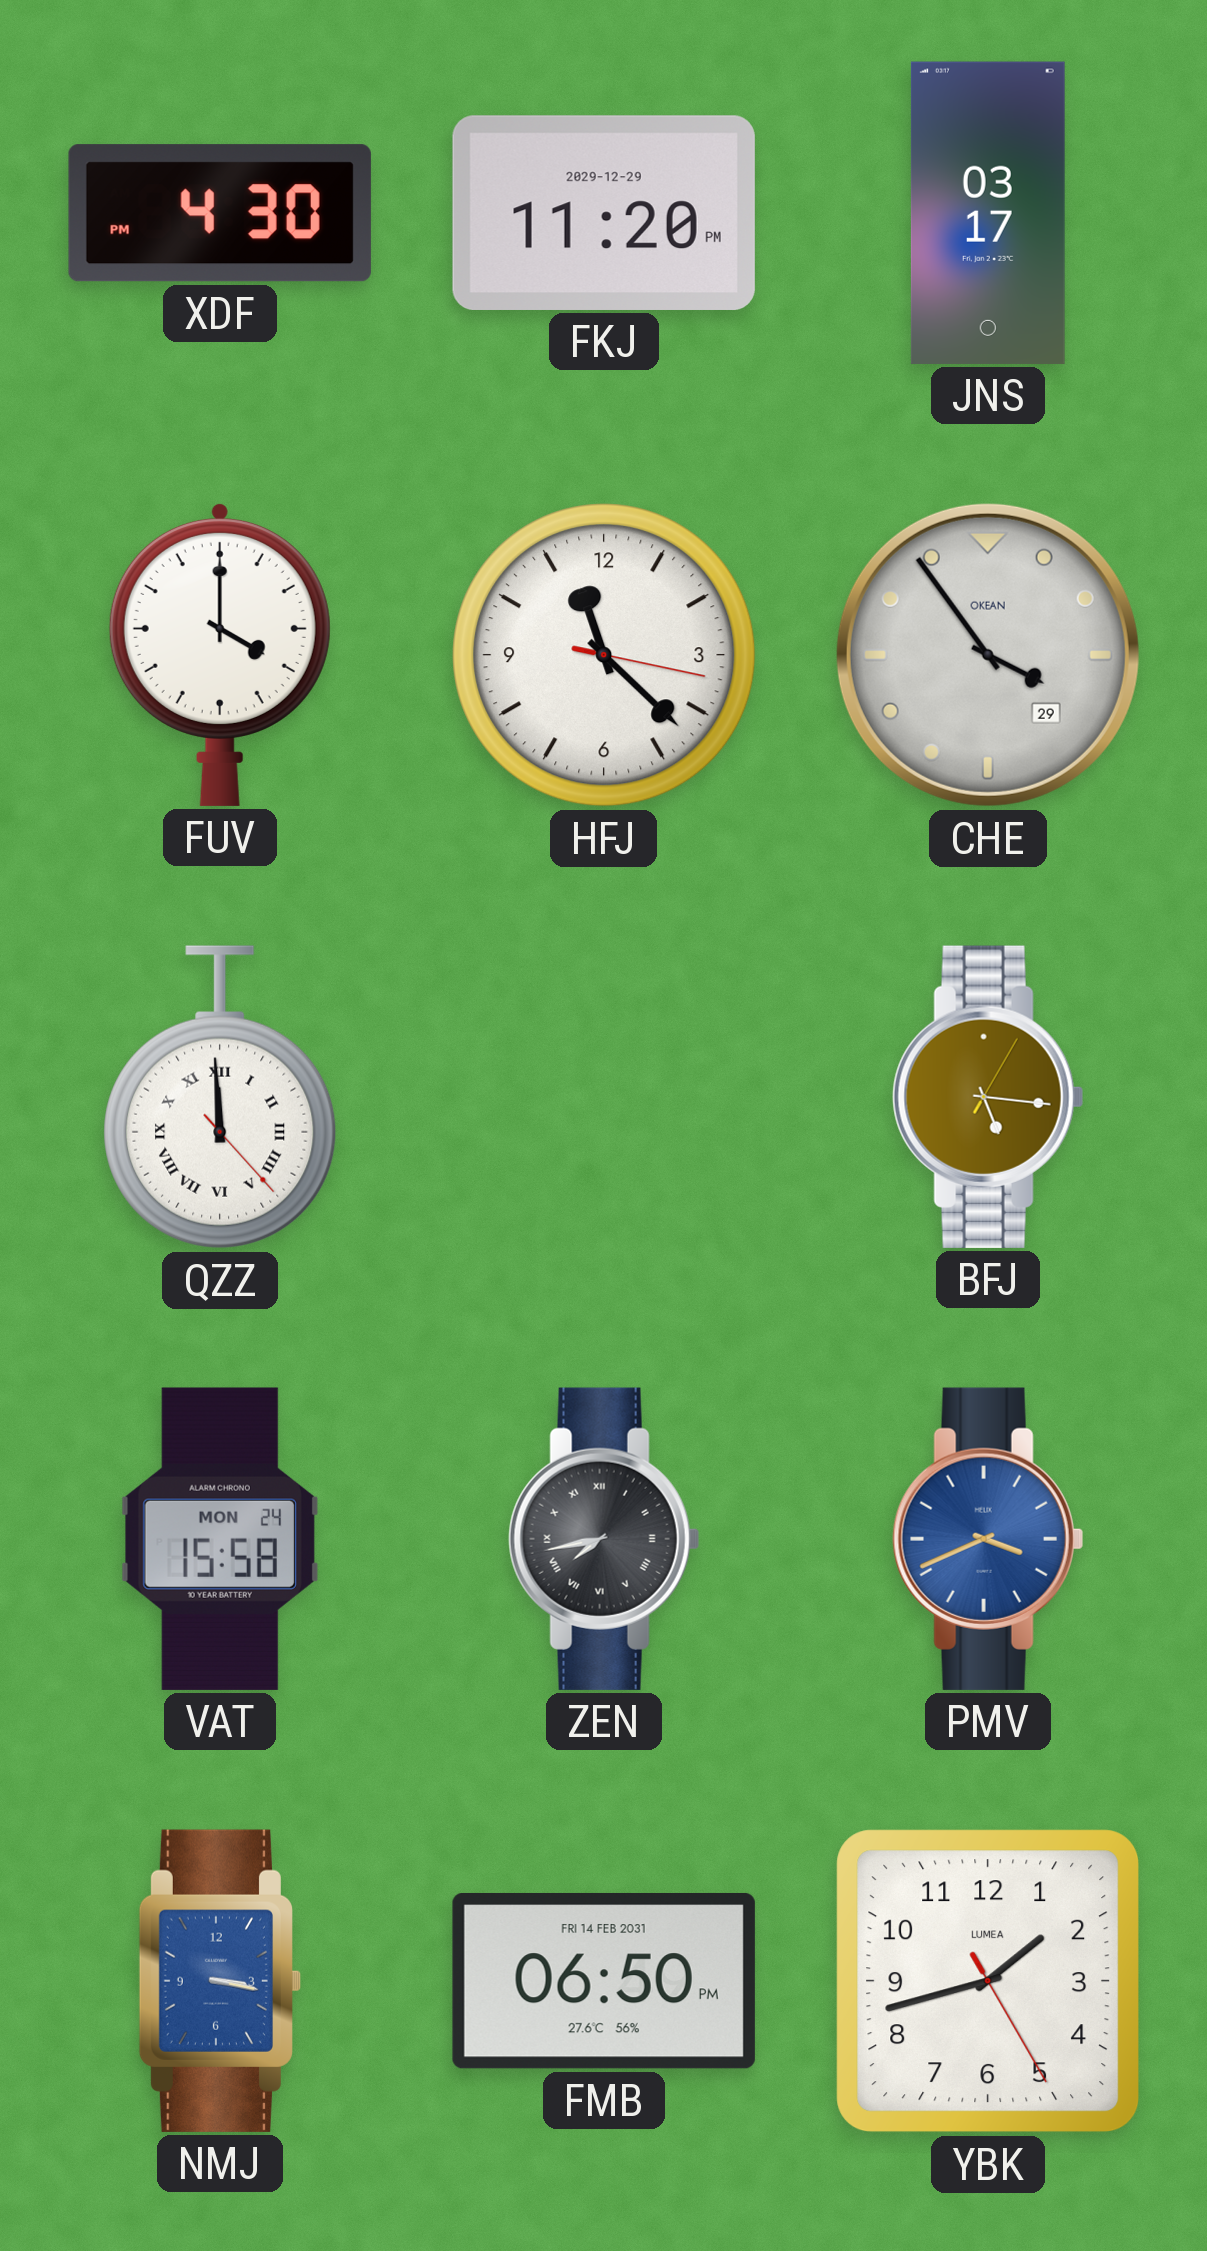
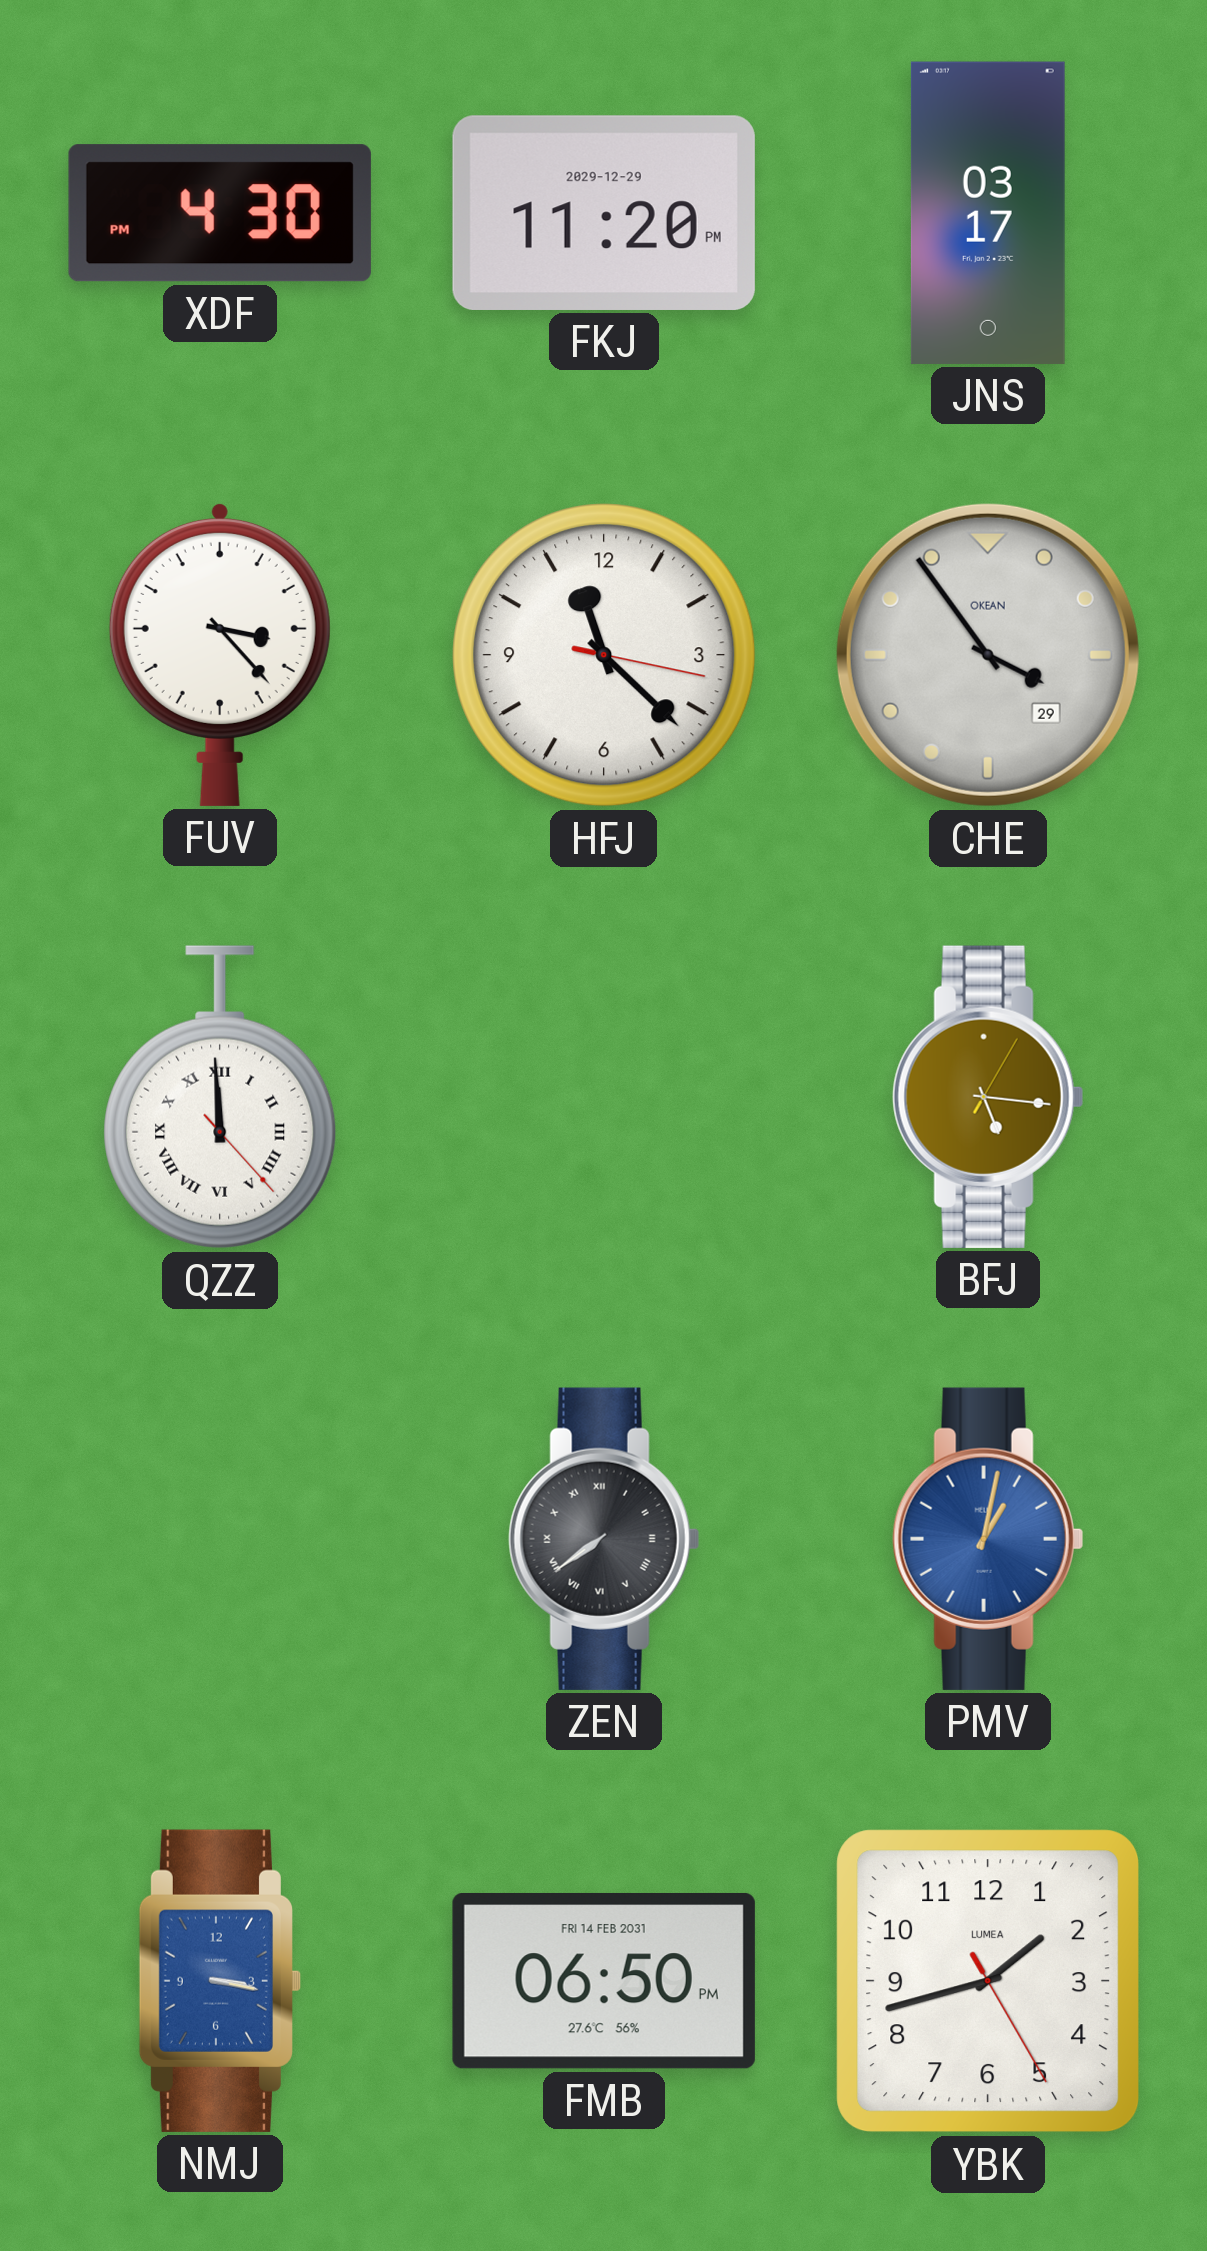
FUV: 4:00 -> 3:23
VAT: 15:58 -> none
ZEN: 7:43 -> 7:39
PMV: 3:41 -> 1:02
